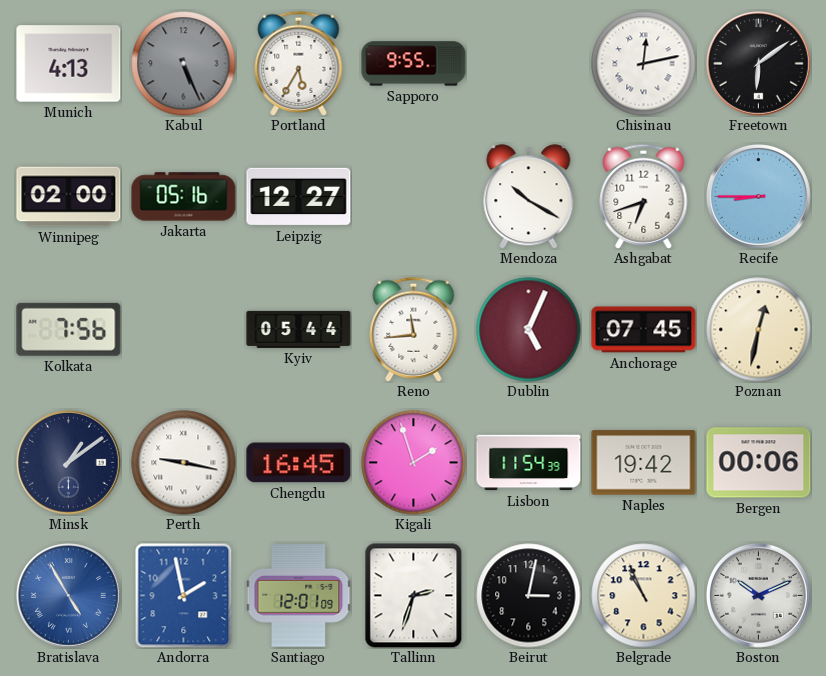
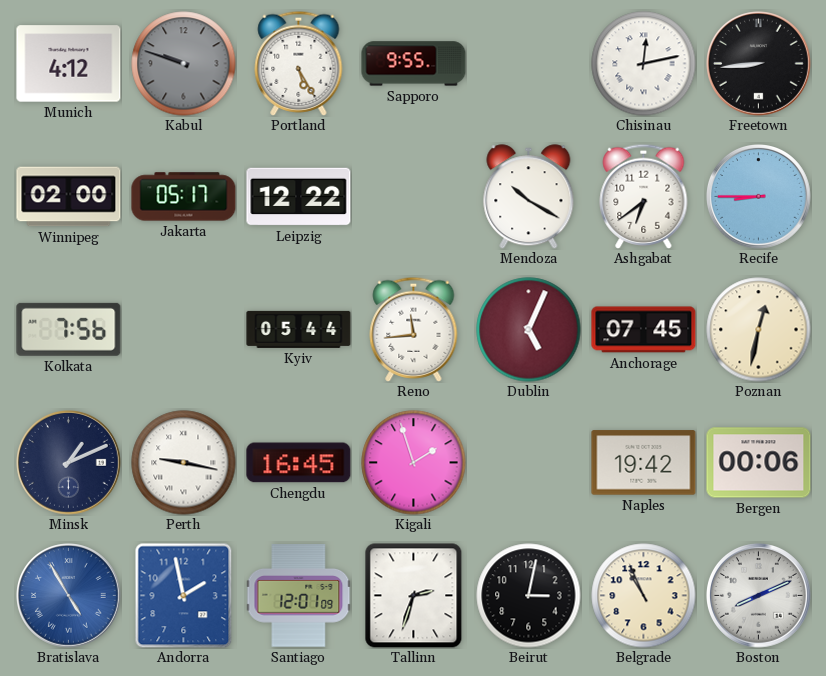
Munich: 4:13 -> 4:12
Kabul: 5:26 -> 9:48
Portland: 5:35 -> 5:25
Freetown: 6:09 -> 8:44
Jakarta: 05:16 -> 05:17
Leipzig: 12:27 -> 12:22
Ashgabat: 6:42 -> 6:39
Minsk: 1:09 -> 1:11
Lisbon: 11:54 -> none
Boston: 10:11 -> 8:11
